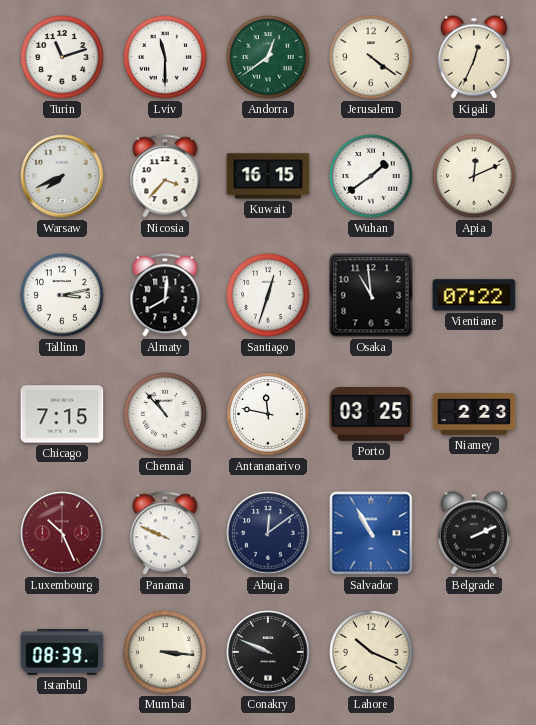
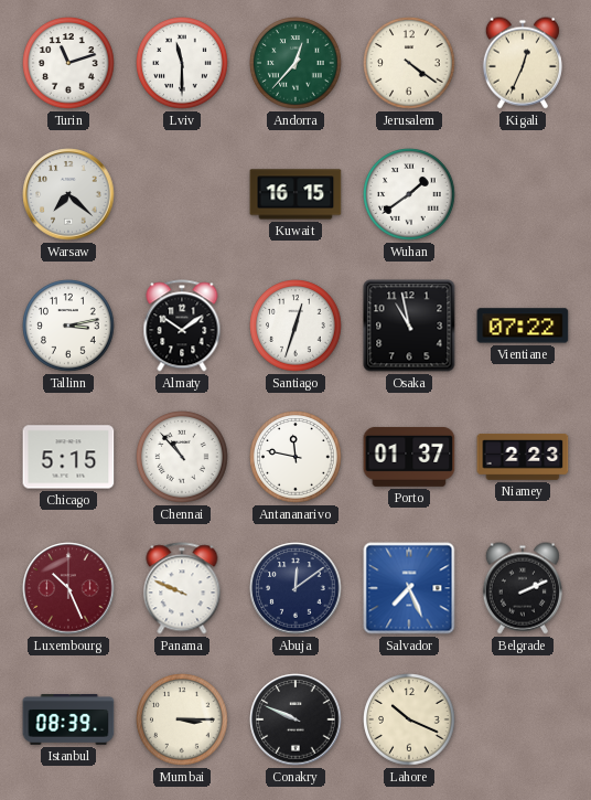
Andorra: 12:39 -> 12:37
Warsaw: 7:41 -> 7:22
Nicosia: 3:37 -> none
Apia: 12:11 -> none
Almaty: 8:01 -> 10:09
Osaka: 10:59 -> 10:58
Chicago: 7:15 -> 5:15
Porto: 03:25 -> 01:37
Salvador: 10:55 -> 7:26
Mumbai: 3:16 -> 3:15
